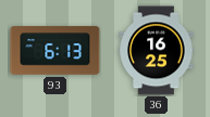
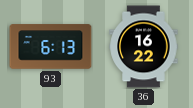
36: 16:25 -> 16:22
